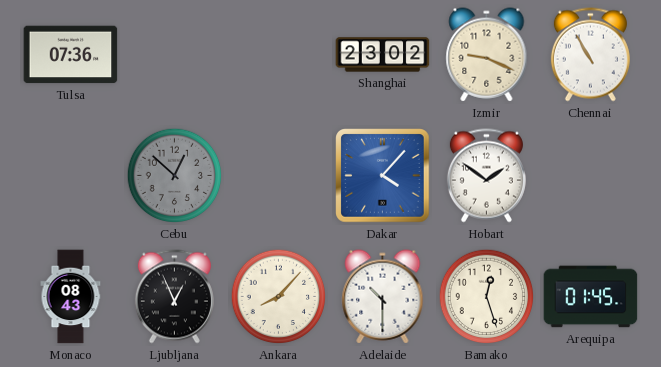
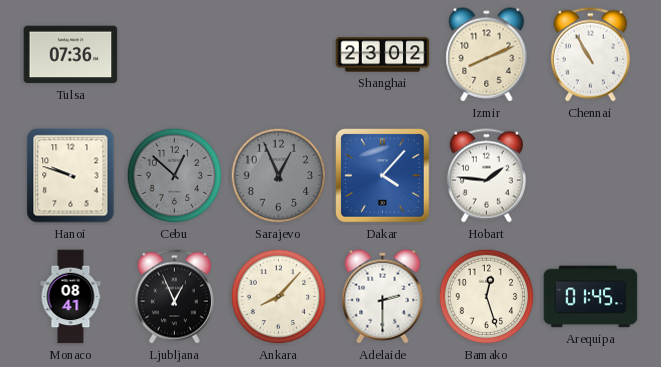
Izmir: 9:19 -> 8:11
Hanoi: none -> 9:48
Sarajevo: none -> 12:56
Hobart: 1:51 -> 1:46
Monaco: 08:43 -> 08:41
Adelaide: 10:30 -> 2:30
